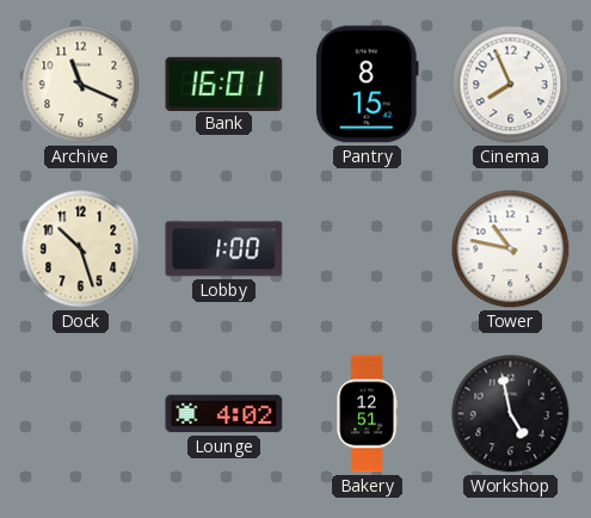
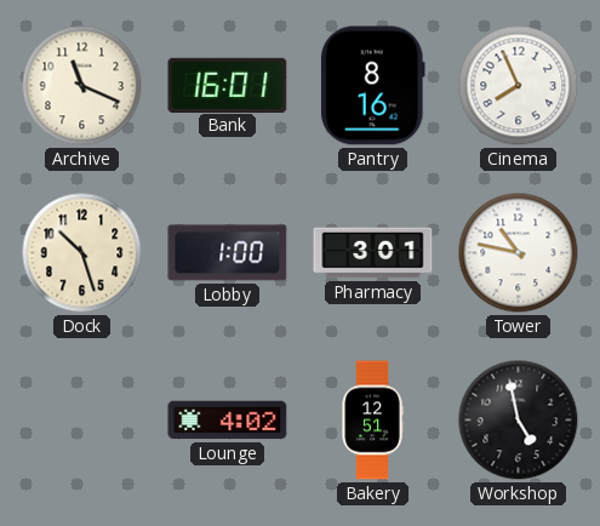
Pantry: 8:15 -> 8:16
Pharmacy: none -> 3:01
